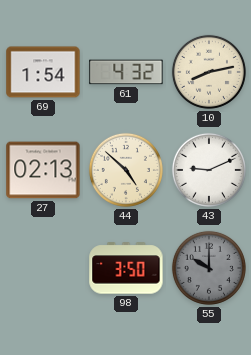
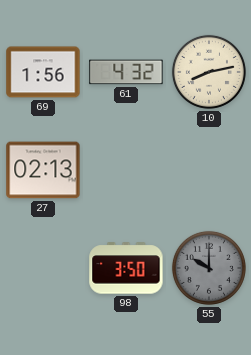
69: 1:54 -> 1:56
44: 4:52 -> none
43: 9:11 -> none
